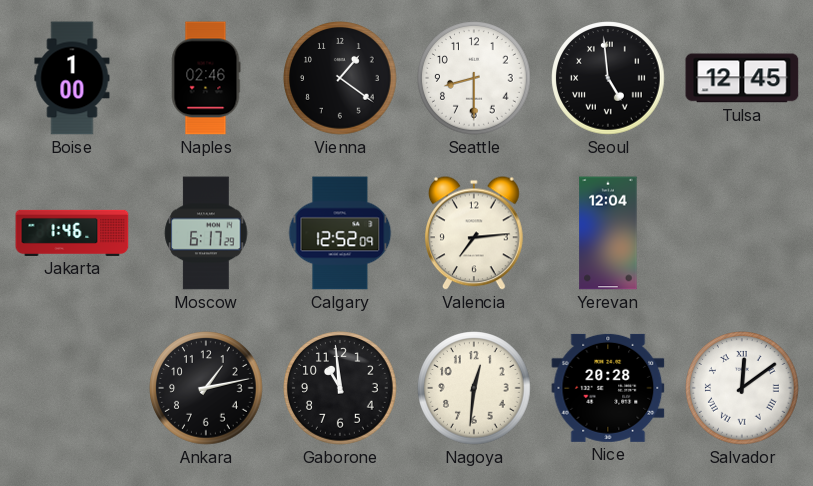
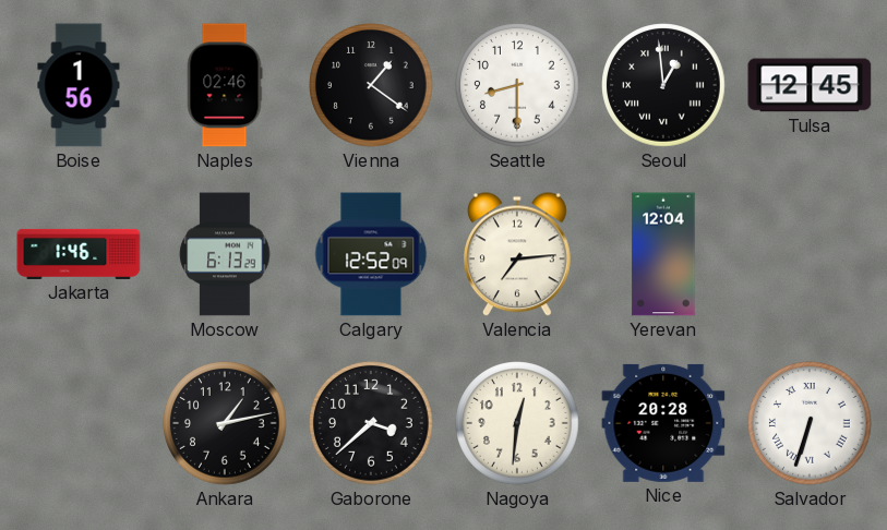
Boise: 1:00 -> 1:56
Seoul: 4:59 -> 12:59
Moscow: 6:17 -> 6:13
Gaborone: 10:59 -> 3:38
Salvador: 12:09 -> 6:33
